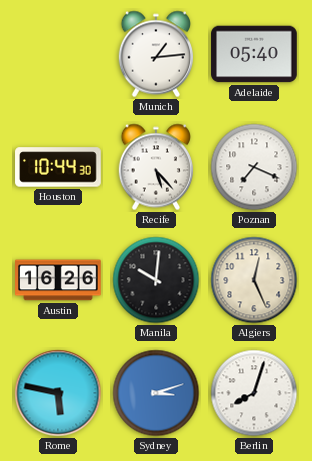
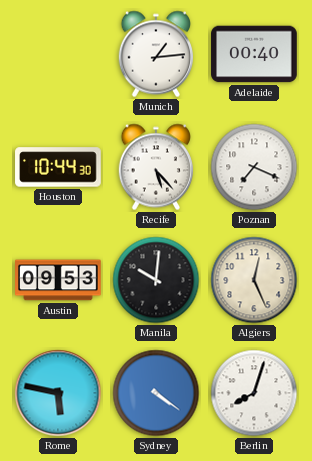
Adelaide: 05:40 -> 00:40
Austin: 16:26 -> 09:53
Sydney: 3:12 -> 4:21
